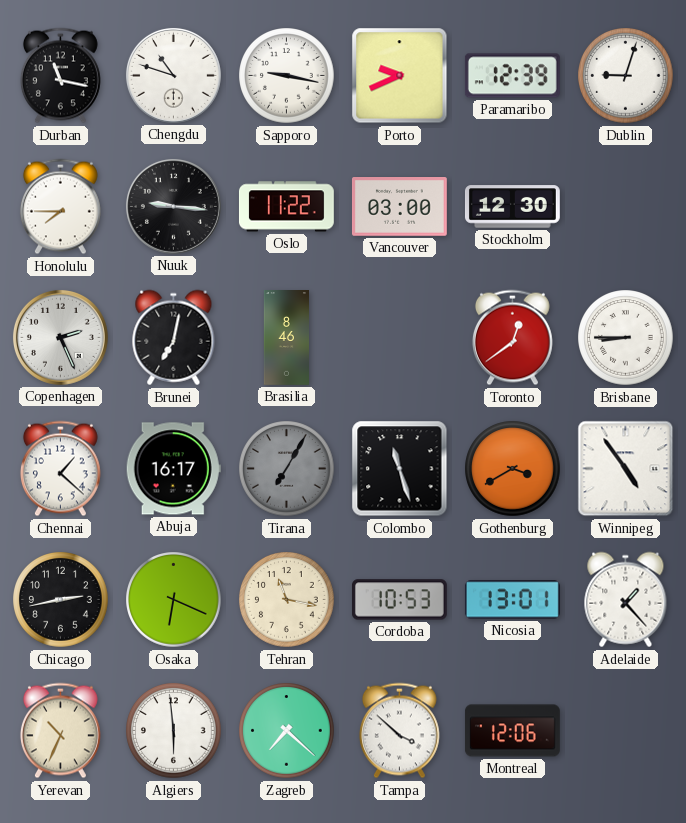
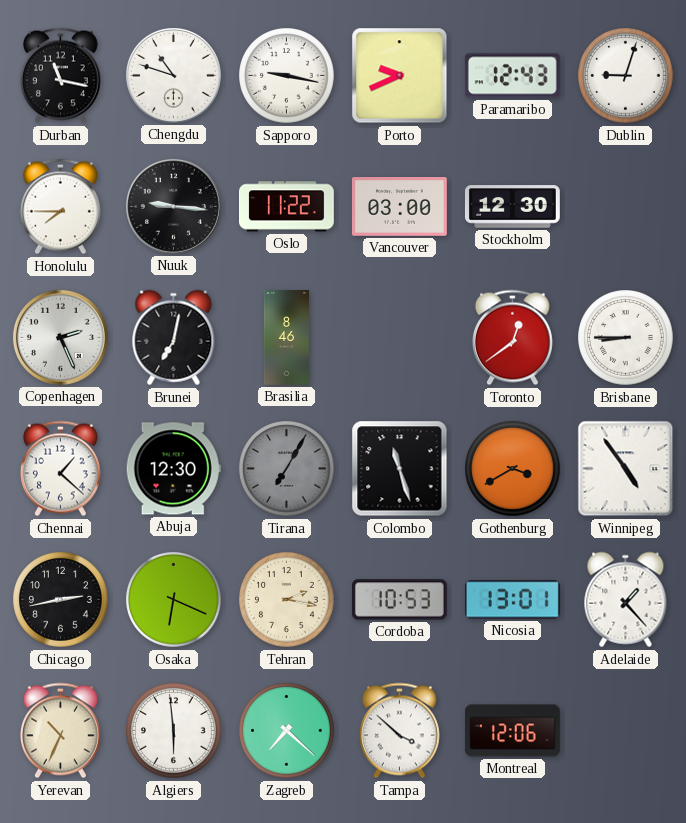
Paramaribo: 12:39 -> 12:43
Abuja: 16:17 -> 12:30
Tehran: 11:17 -> 2:17
